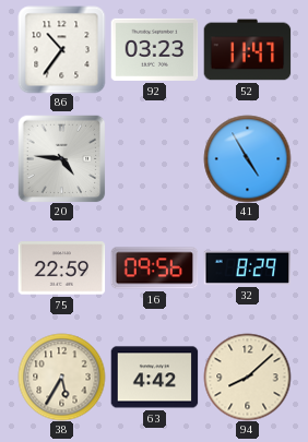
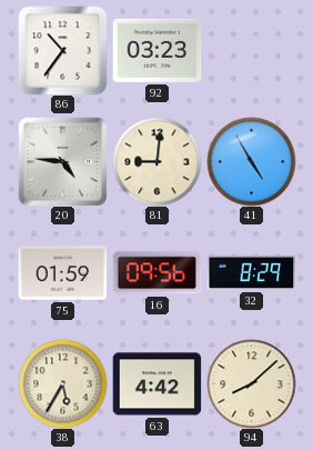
52: 11:47 -> none
81: none -> 9:01
75: 22:59 -> 01:59
